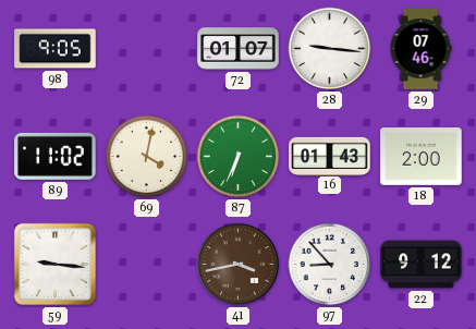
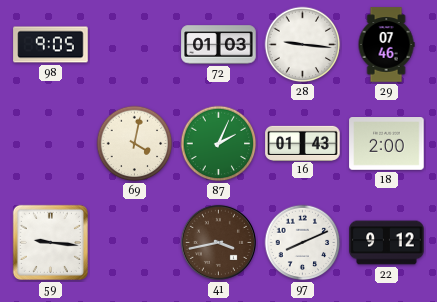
72: 01:07 -> 01:03
89: 11:02 -> none
87: 6:34 -> 2:04
97: 8:53 -> 8:11
